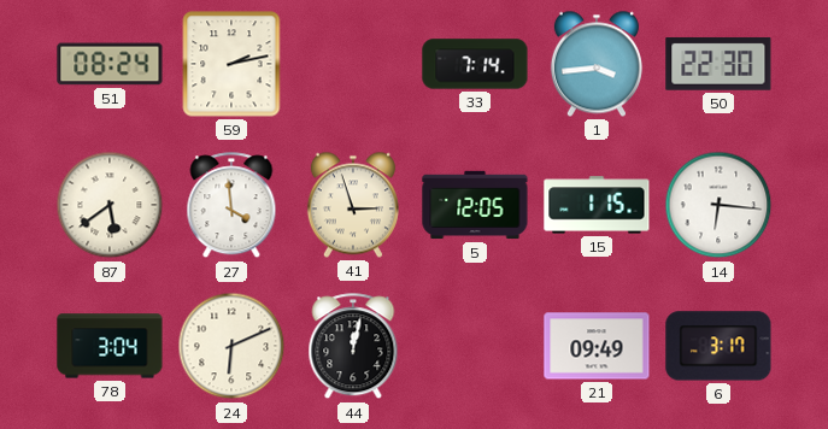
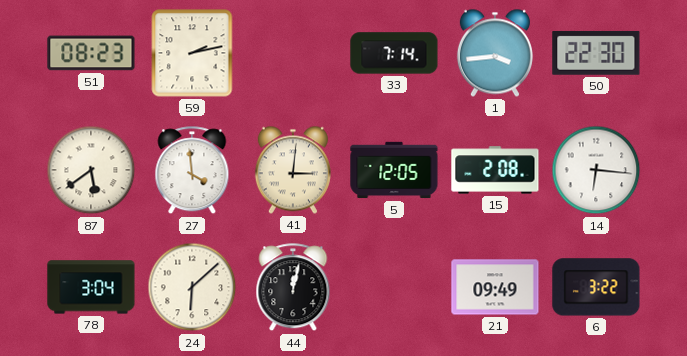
51: 08:24 -> 08:23
41: 2:57 -> 3:01
15: 1:15 -> 2:08
24: 6:11 -> 6:08
6: 3:17 -> 3:22
